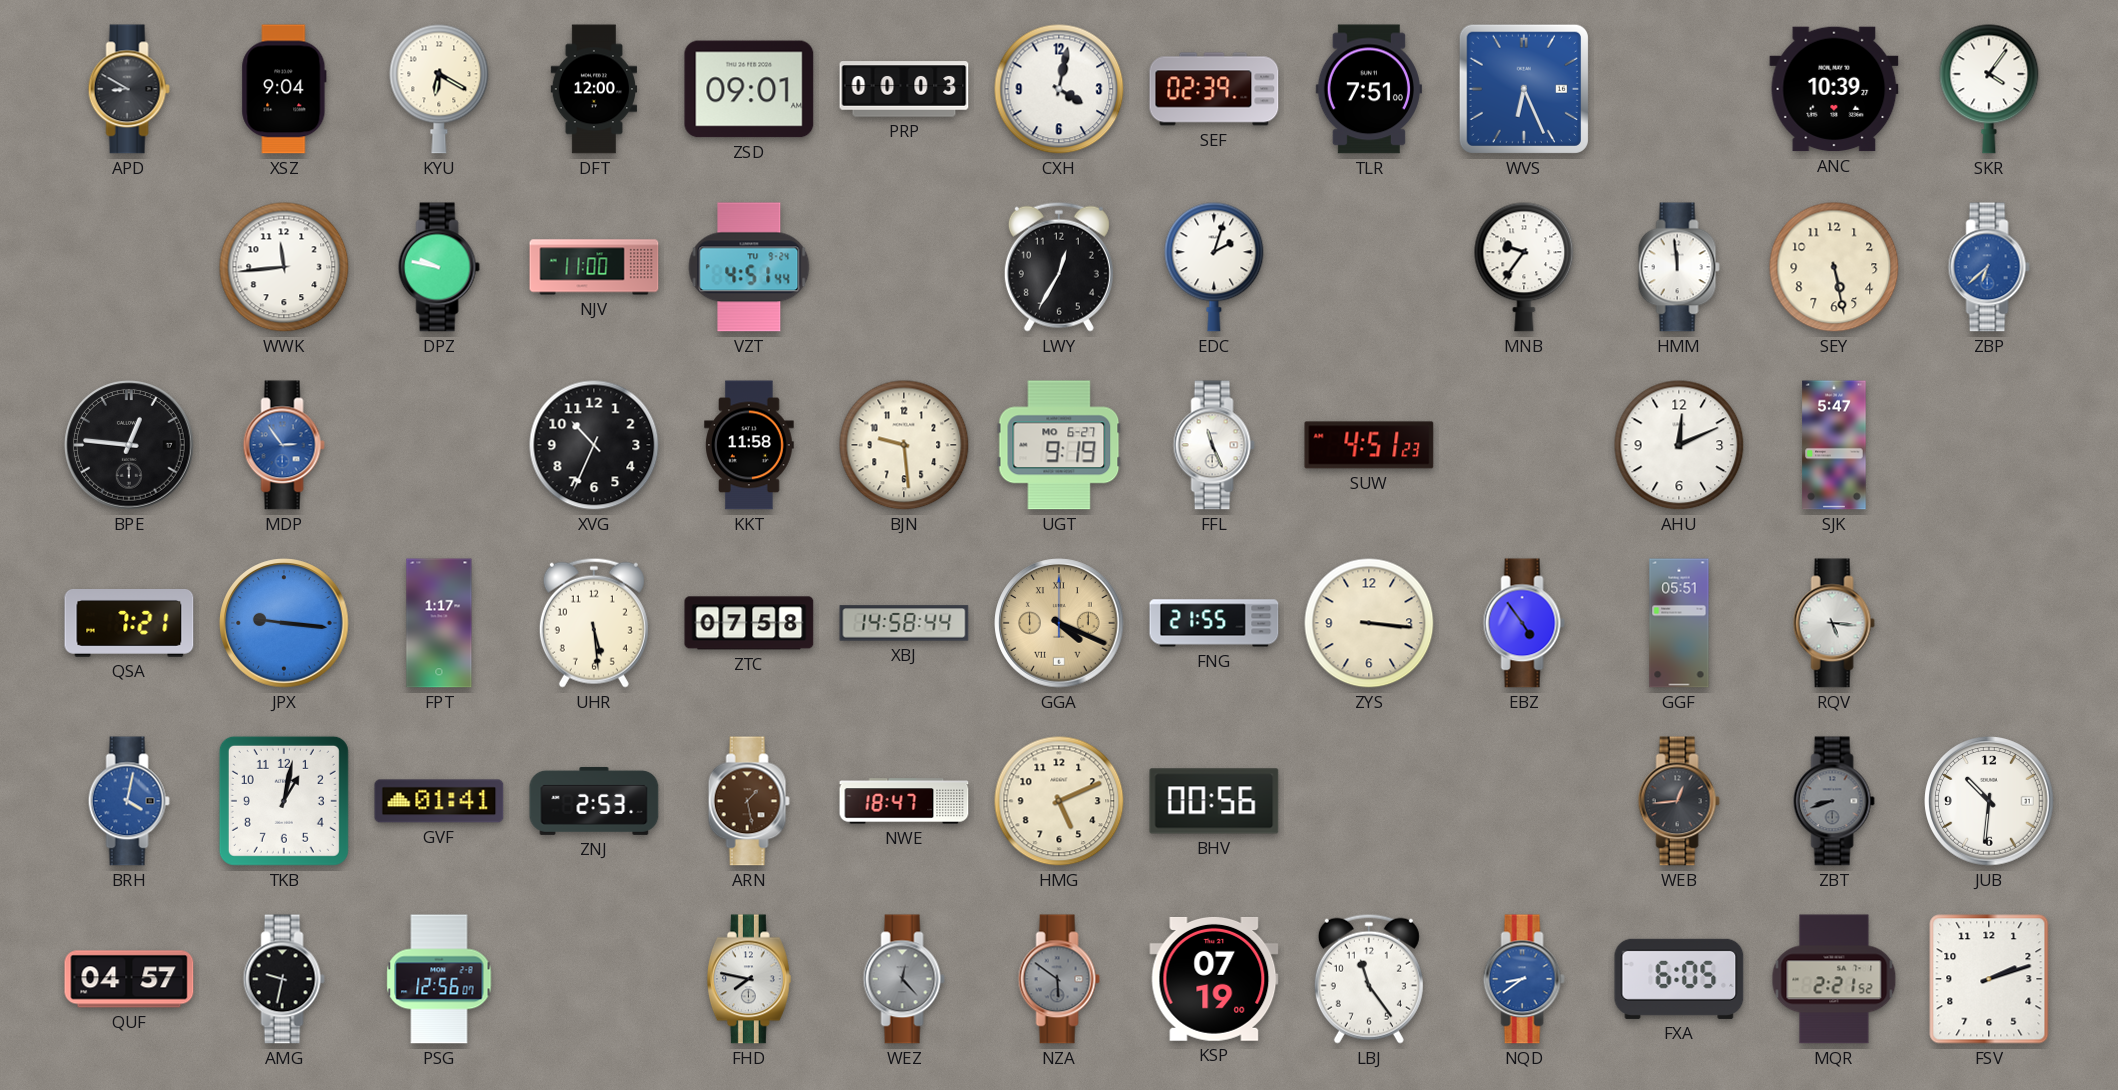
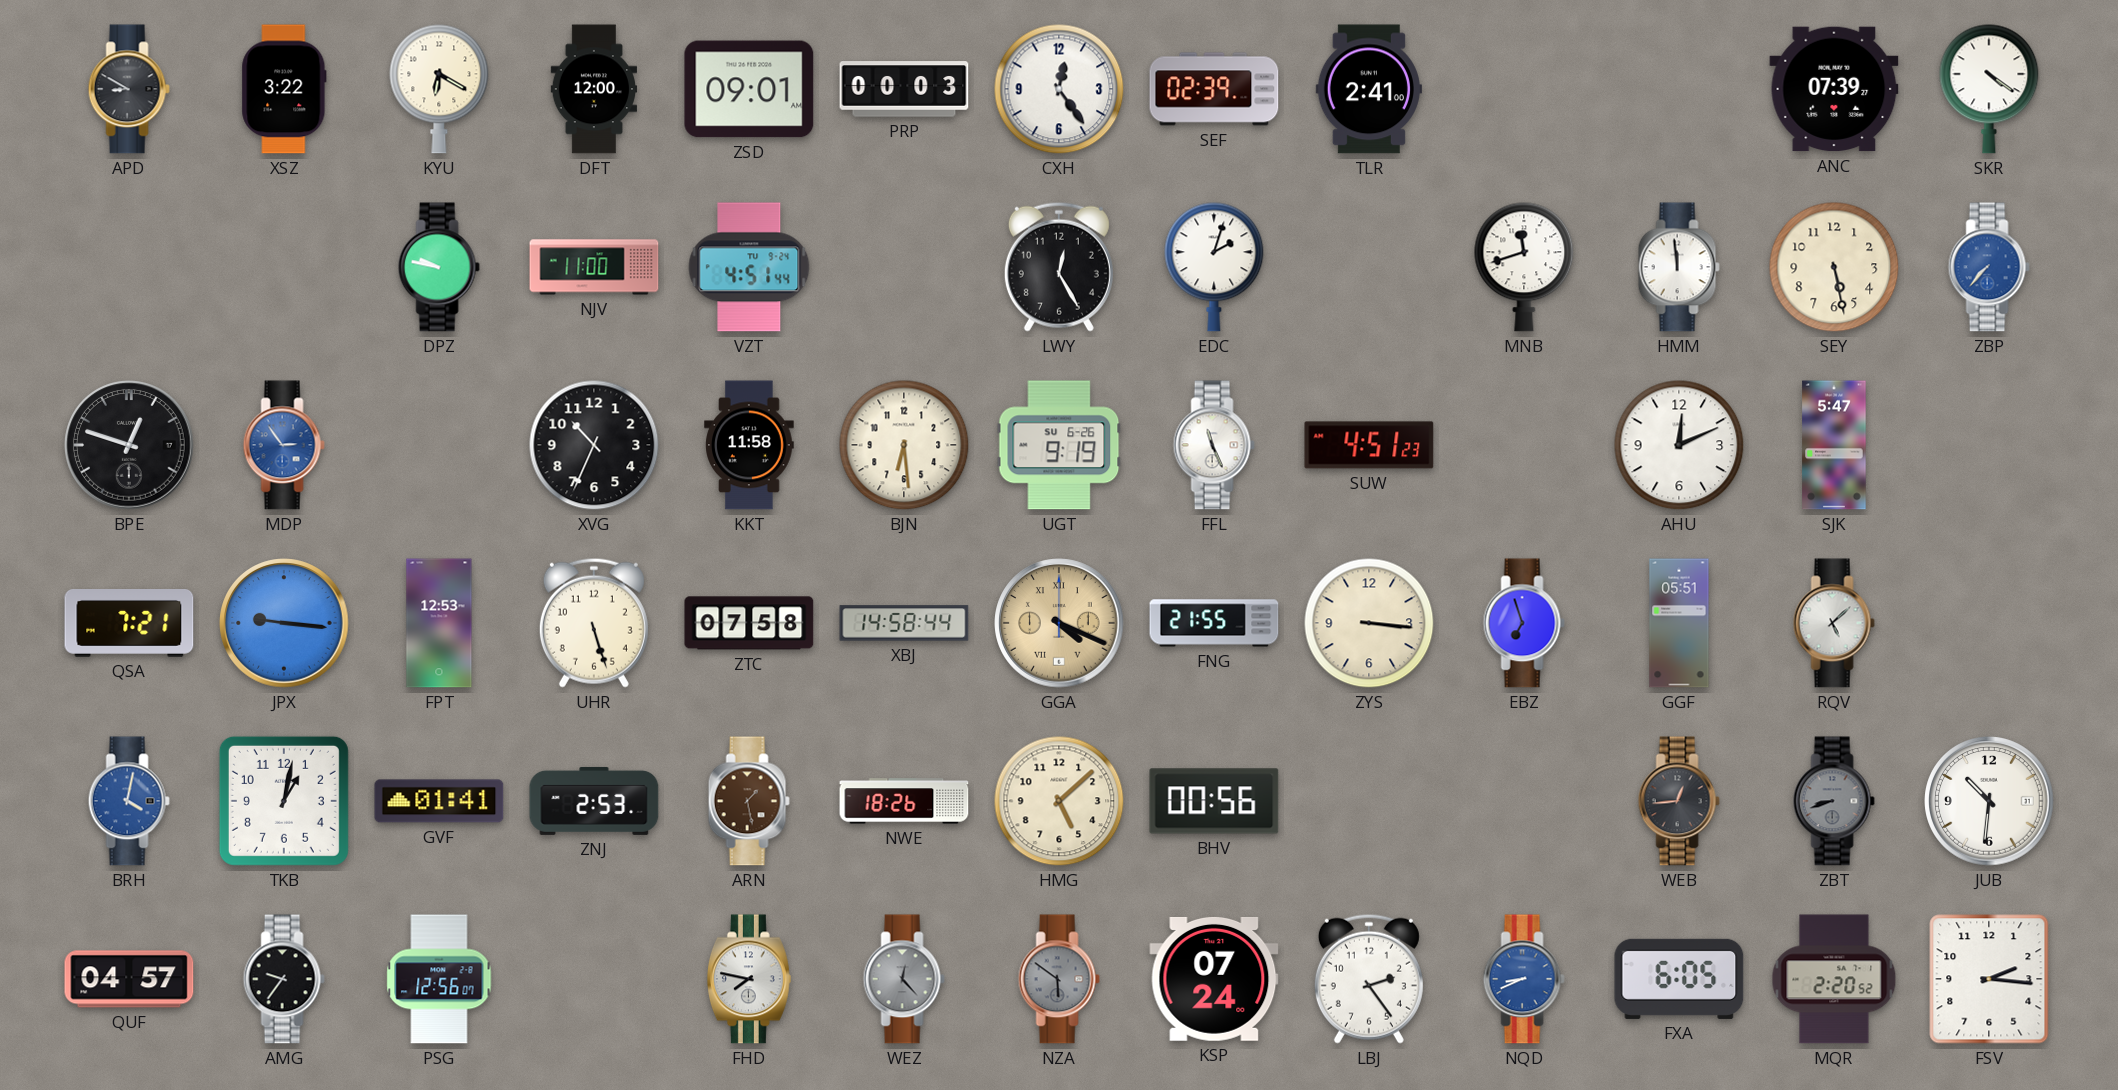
XSZ: 9:04 -> 3:22
CXH: 4:02 -> 12:24
TLR: 7:51 -> 2:41
WVS: 6:26 -> none
ANC: 10:39 -> 07:39
SKR: 4:06 -> 4:21
WWK: 11:44 -> none
LWY: 12:35 -> 12:25
MNB: 9:36 -> 11:42
ZBP: 6:38 -> 7:37
BPE: 12:46 -> 12:48
BJN: 9:29 -> 6:29
UGT date: MO 6-27 -> SU 6-26
FPT: 1:17 -> 12:53
UHR: 5:29 -> 5:27
EBZ: 4:54 -> 6:57
RQV: 5:16 -> 5:08
NWE: 18:47 -> 18:26
HMG: 5:11 -> 5:08
AMG: 9:32 -> 9:36
KSP: 07:19 -> 07:24
LBJ: 11:24 -> 2:24
NQD: 8:39 -> 8:41
MQR: 2:21 -> 2:20
FSV: 2:12 -> 2:16
